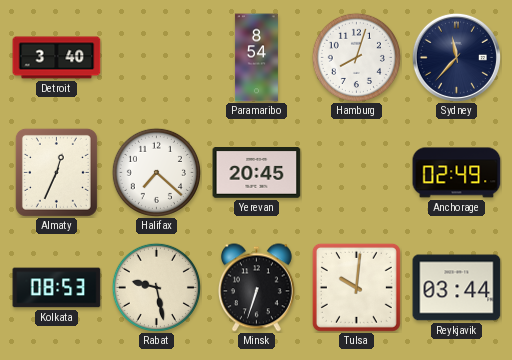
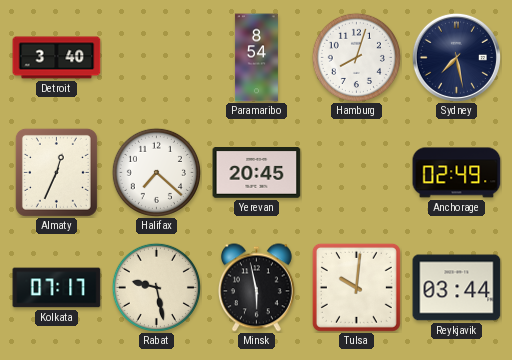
Sydney: 11:37 -> 7:28
Kolkata: 08:53 -> 07:17
Minsk: 6:33 -> 5:58
